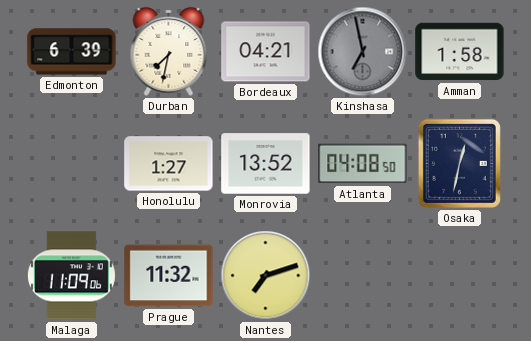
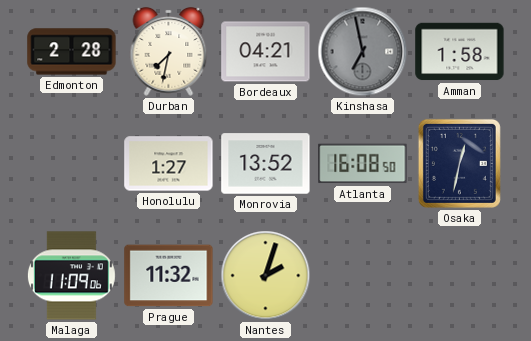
Edmonton: 6:39 -> 2:28
Atlanta: 04:08 -> 16:08
Nantes: 7:12 -> 2:03
